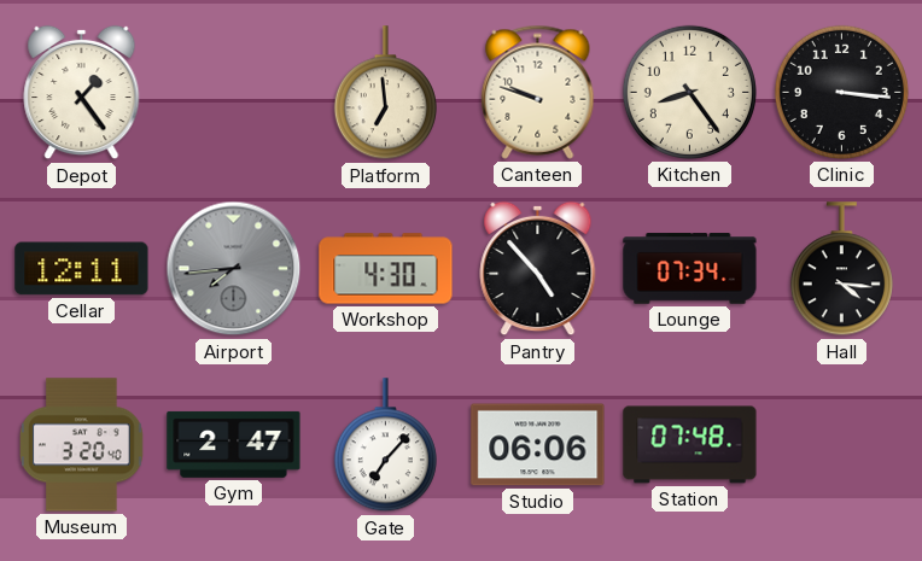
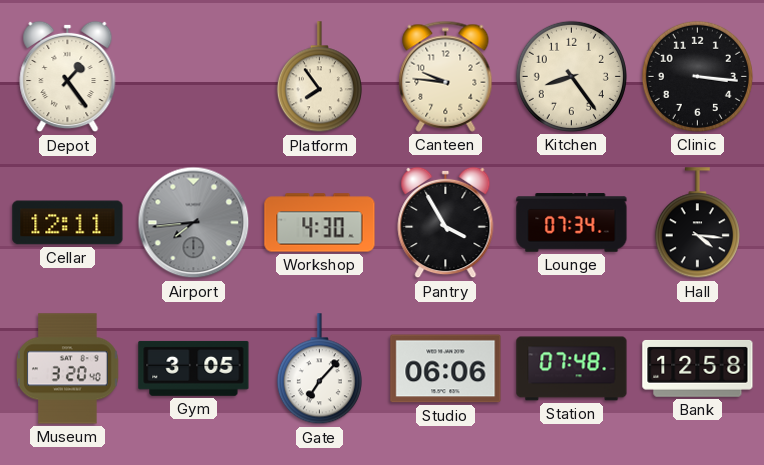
Platform: 6:59 -> 7:54
Canteen: 9:48 -> 9:46
Pantry: 4:53 -> 3:55
Gym: 2:47 -> 3:05
Bank: none -> 12:58
